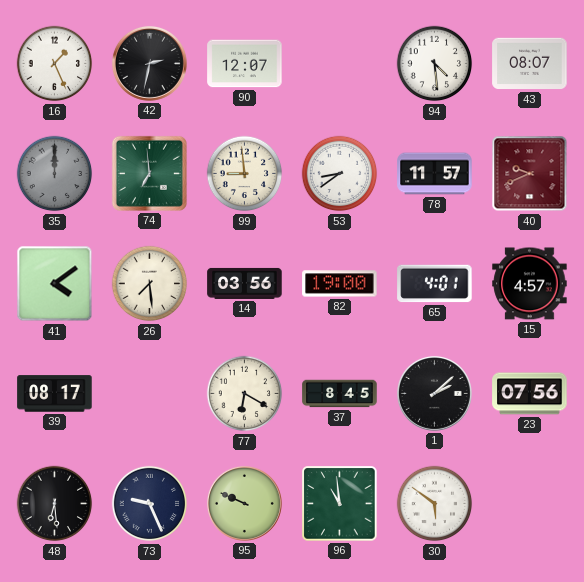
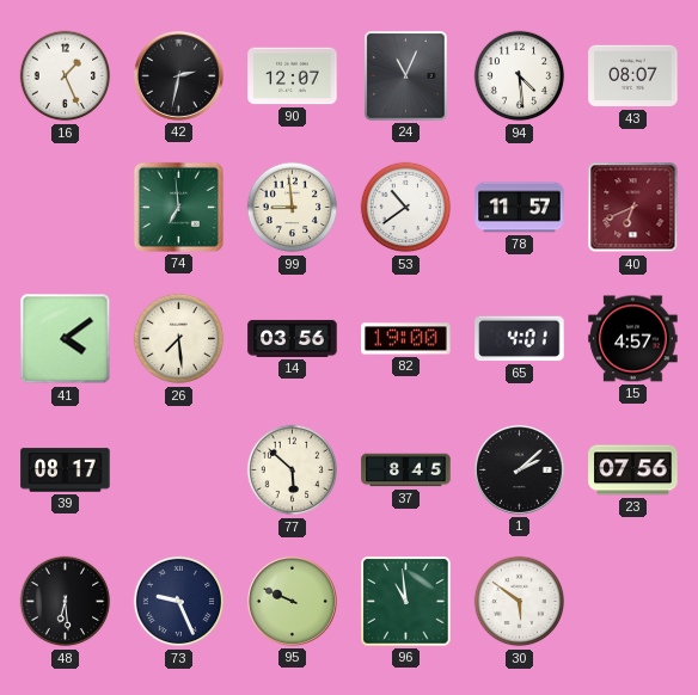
24: none -> 11:04
35: 12:00 -> none
53: 8:39 -> 10:39
40: 9:41 -> 6:41
77: 6:20 -> 5:52
